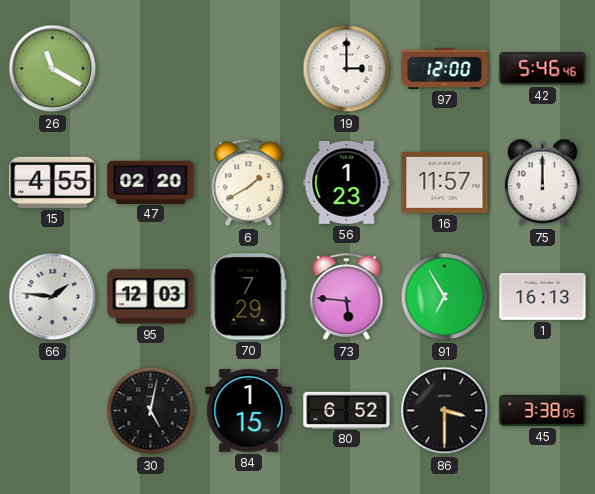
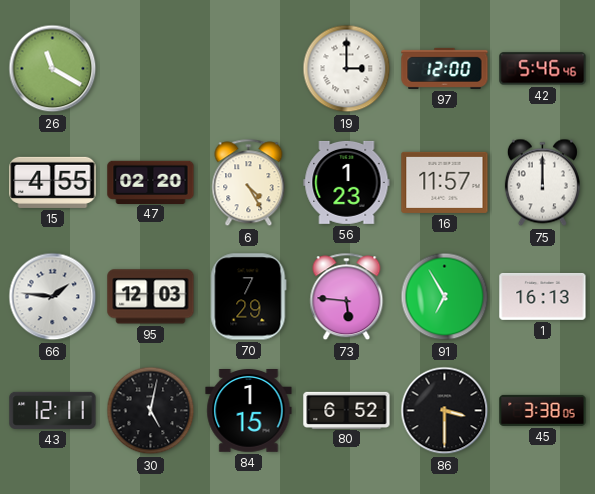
6: 1:40 -> 4:25
43: none -> 12:11
